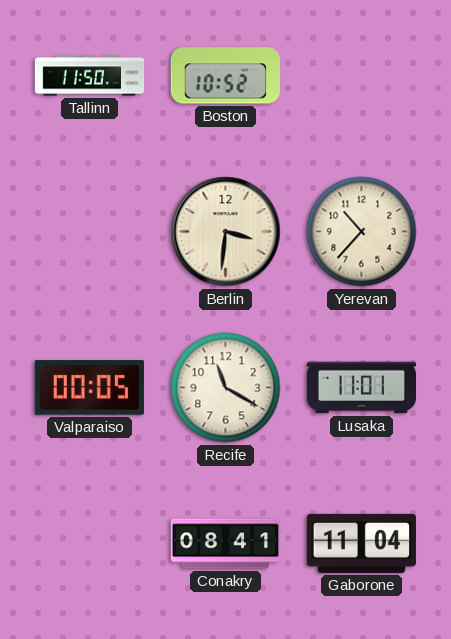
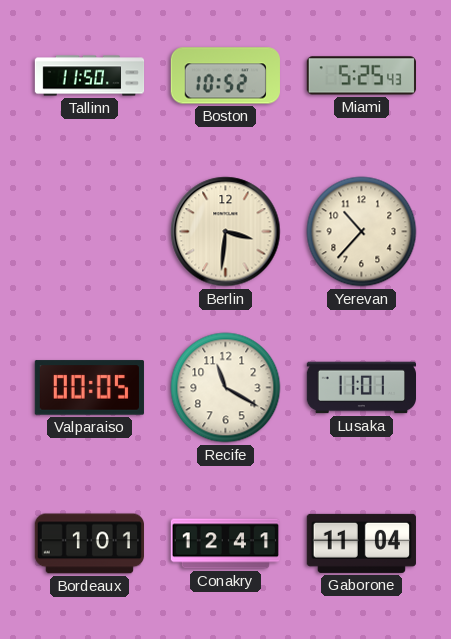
Miami: none -> 5:25
Bordeaux: none -> 1:01
Conakry: 08:41 -> 12:41
